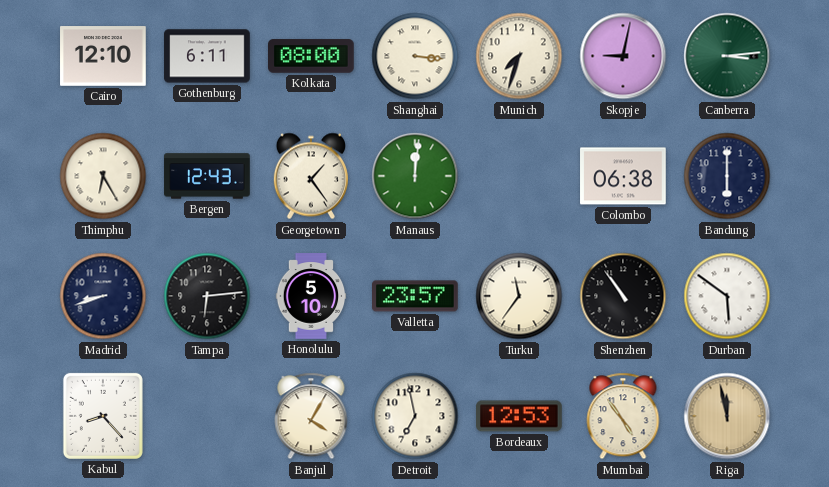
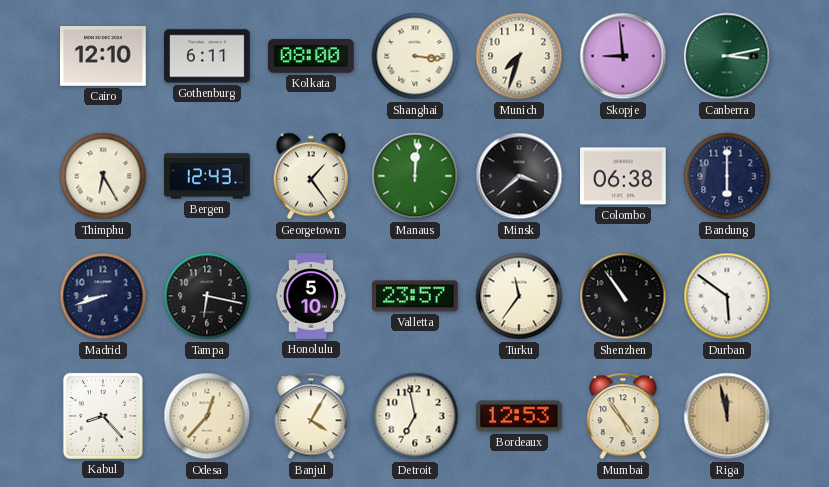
Skopje: 9:02 -> 8:59
Canberra: 3:14 -> 3:13
Minsk: none -> 3:38
Tampa: 6:14 -> 6:17
Odesa: none -> 12:37
